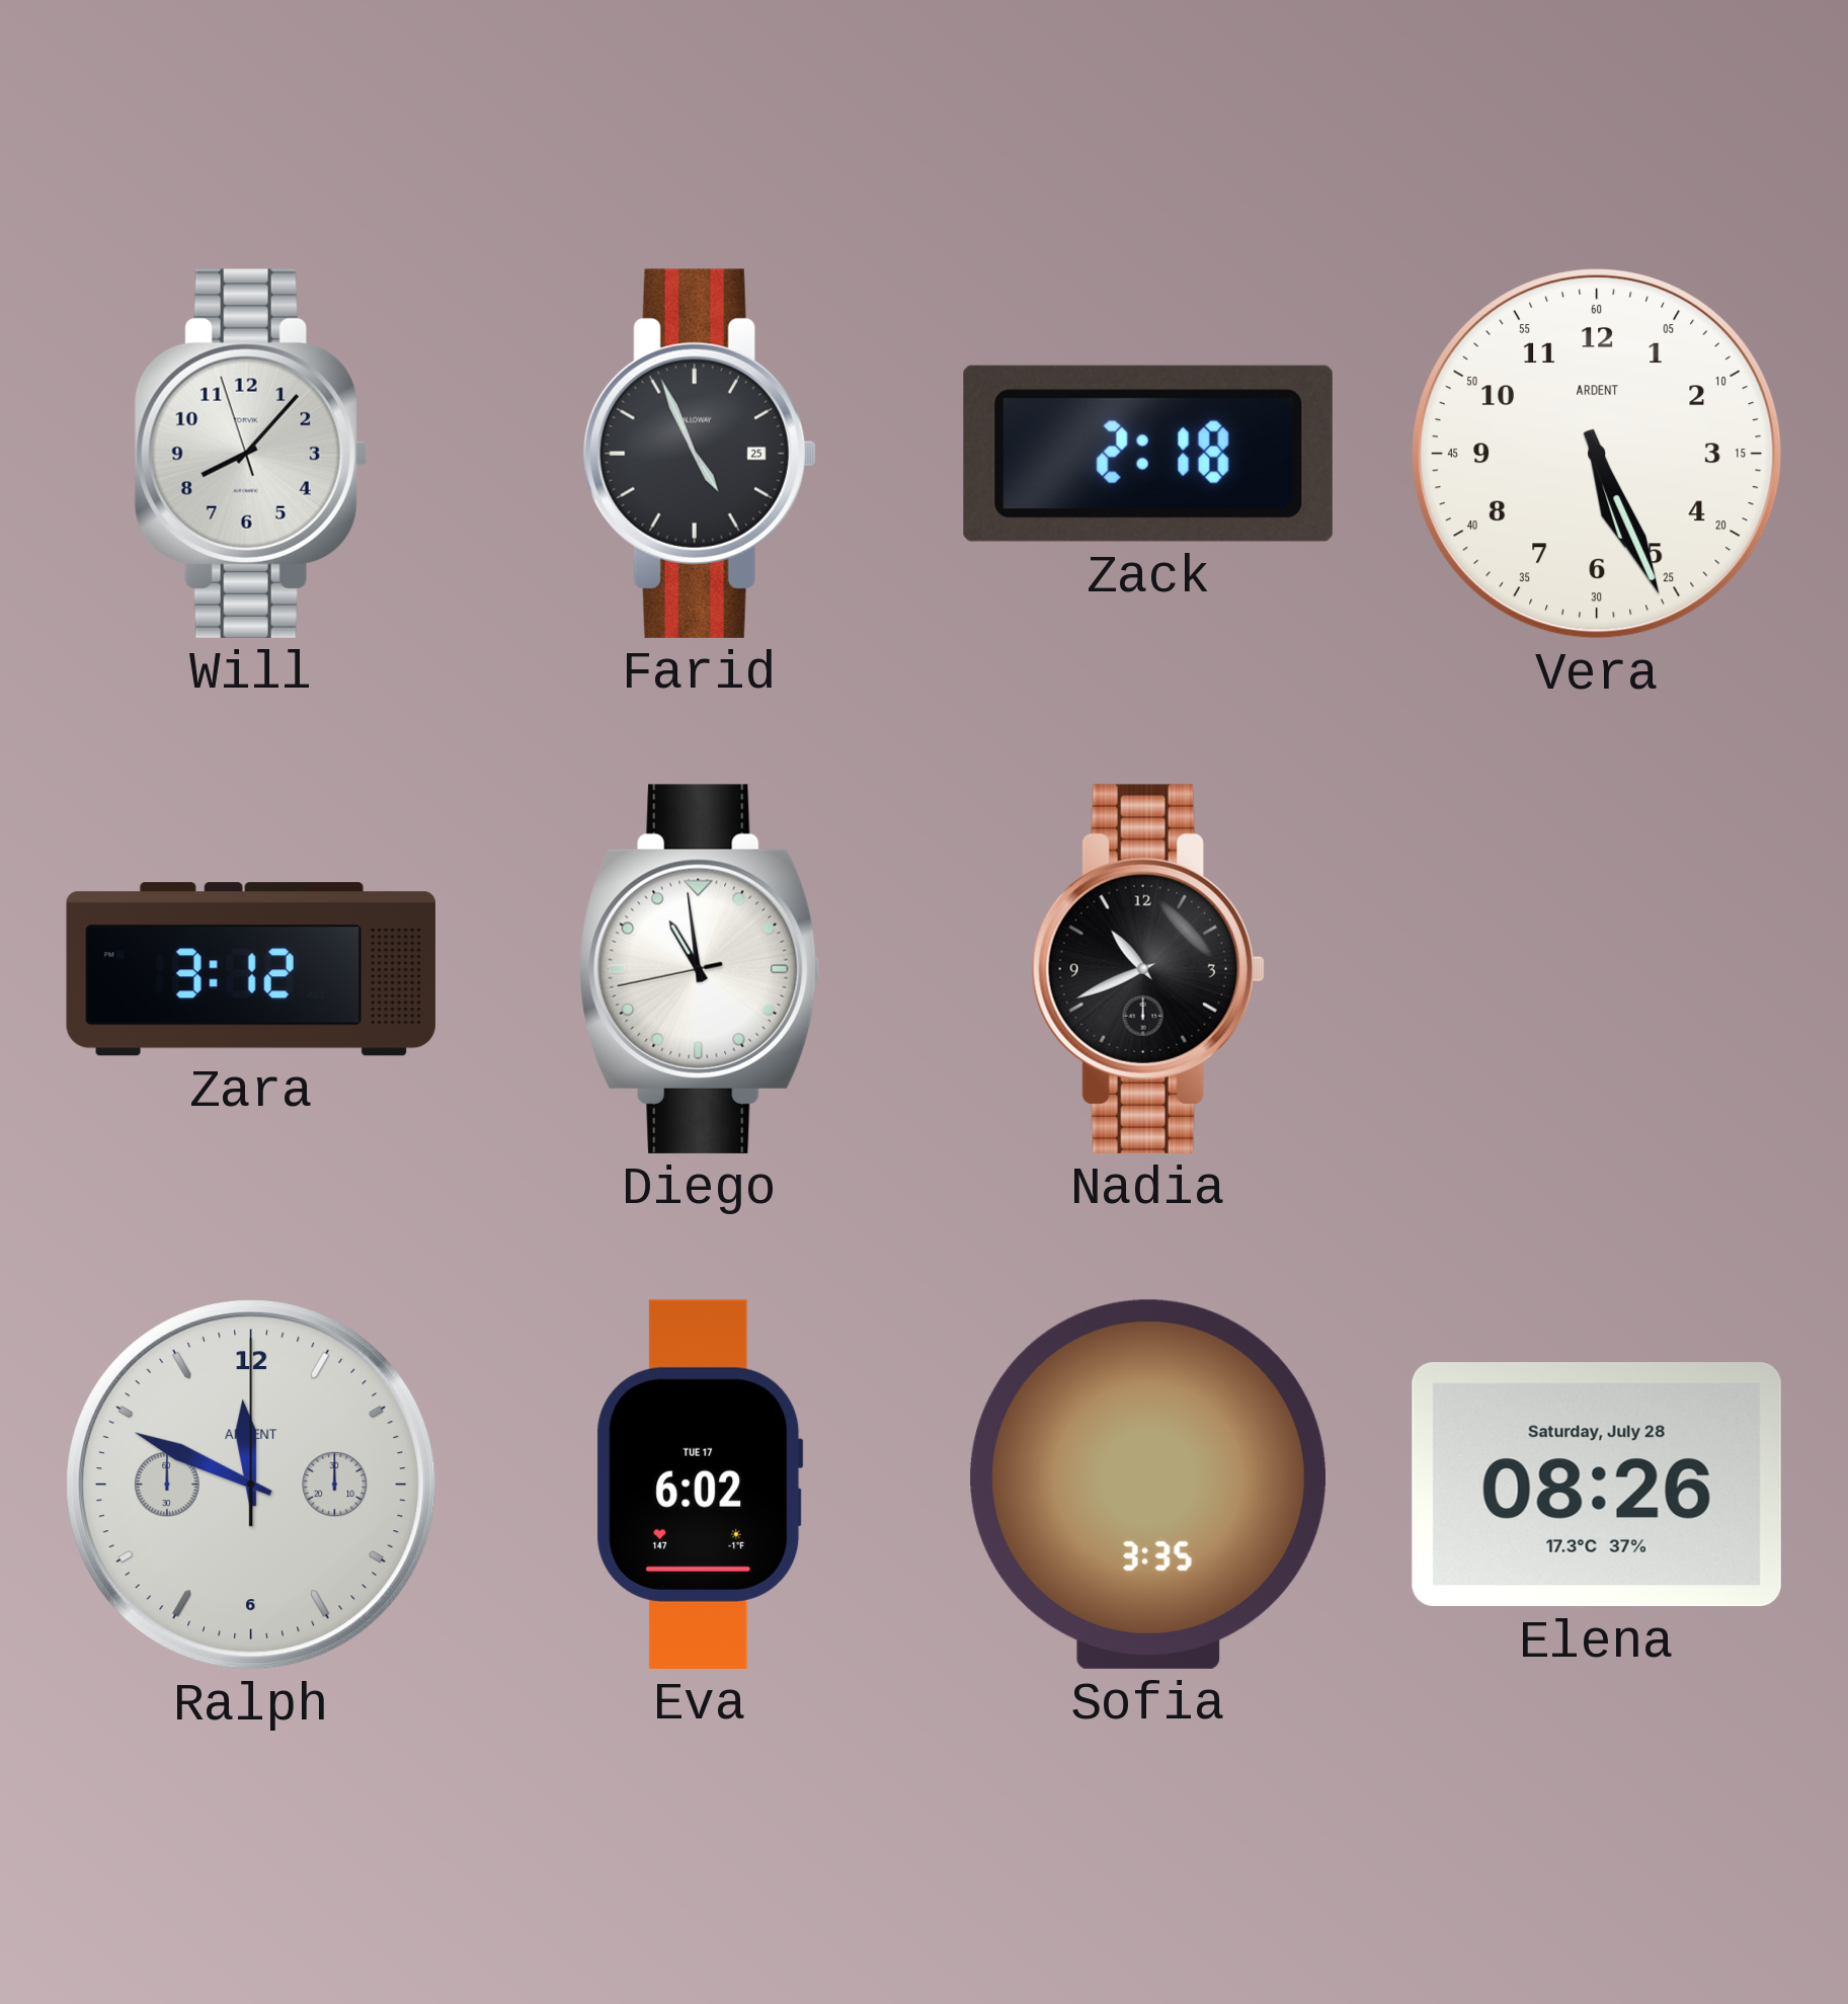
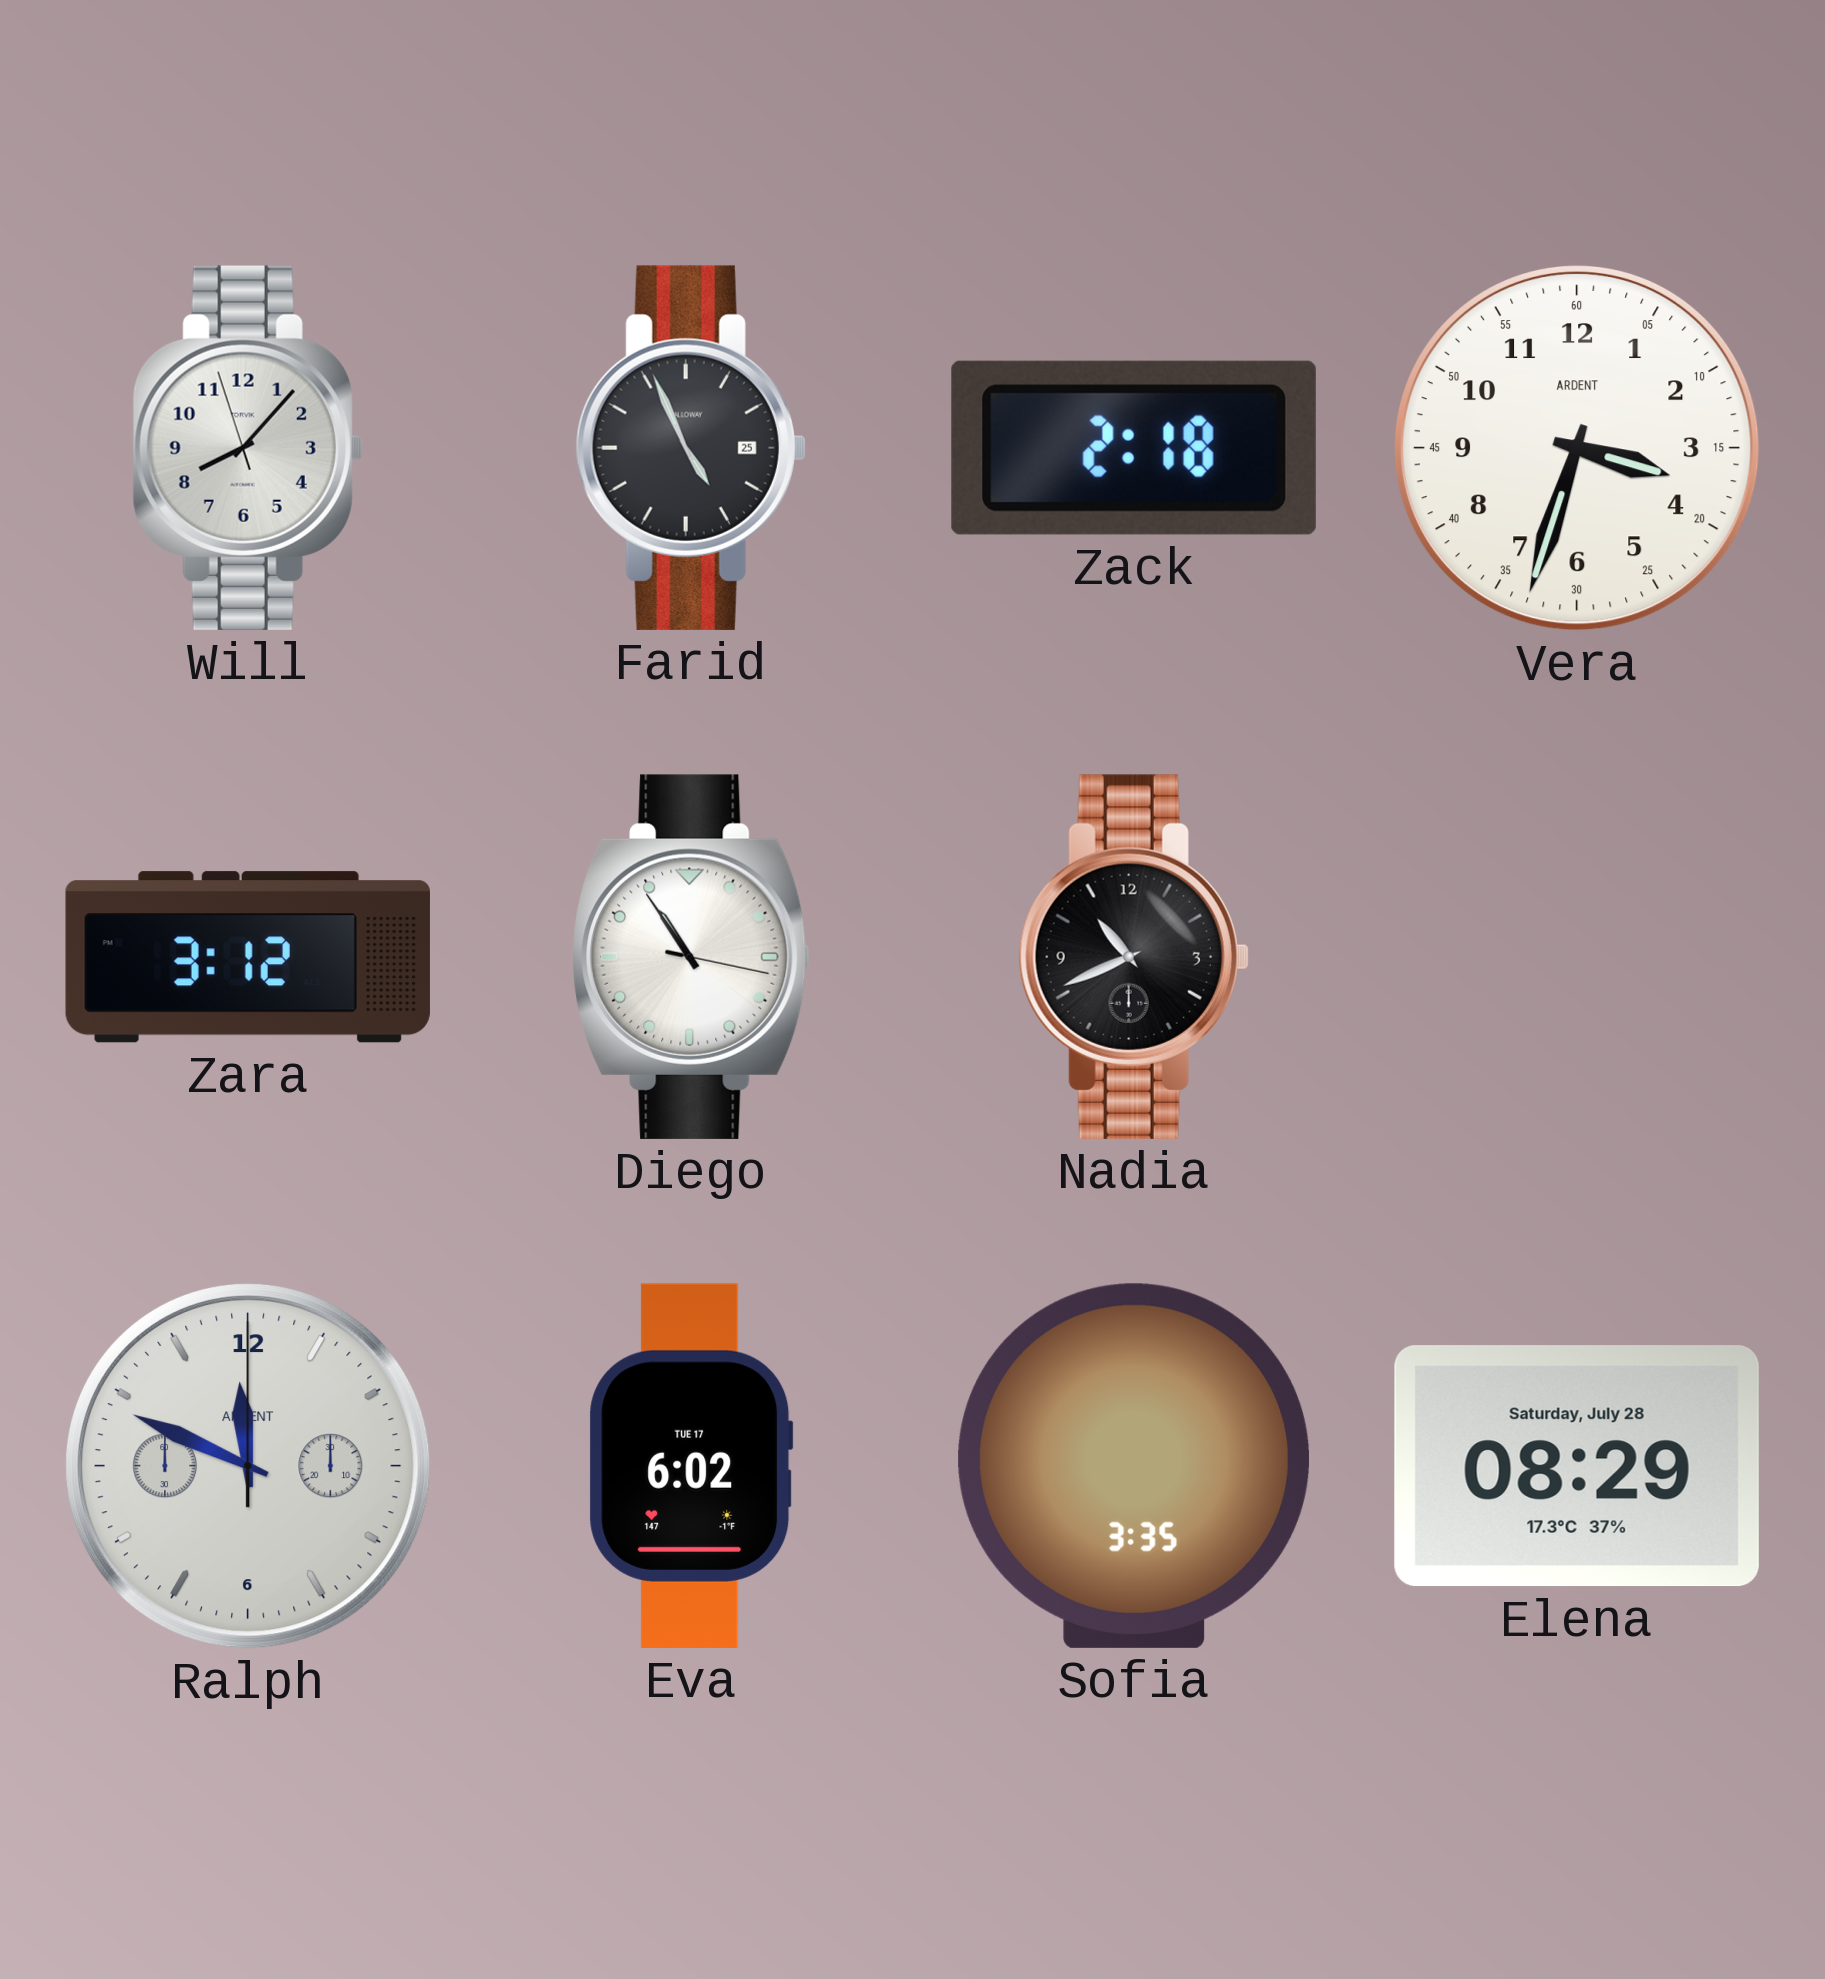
Vera: 5:26 -> 3:33
Diego: 10:58 -> 10:54
Elena: 08:26 -> 08:29
